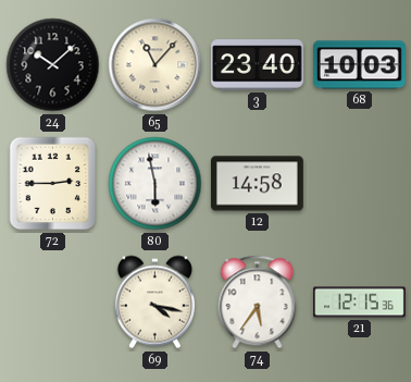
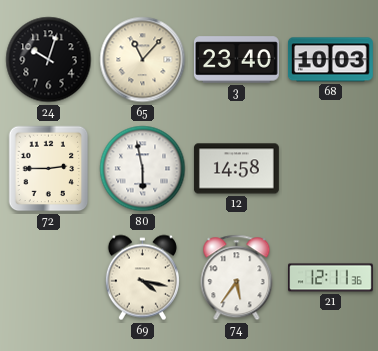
24: 10:08 -> 10:03
21: 12:15 -> 12:11
